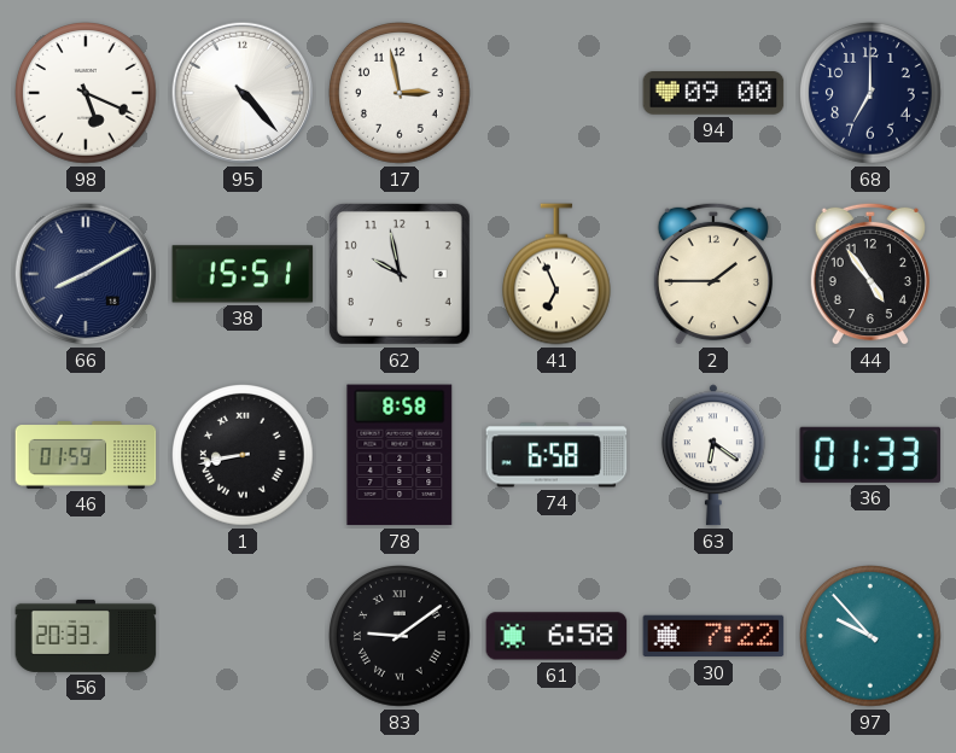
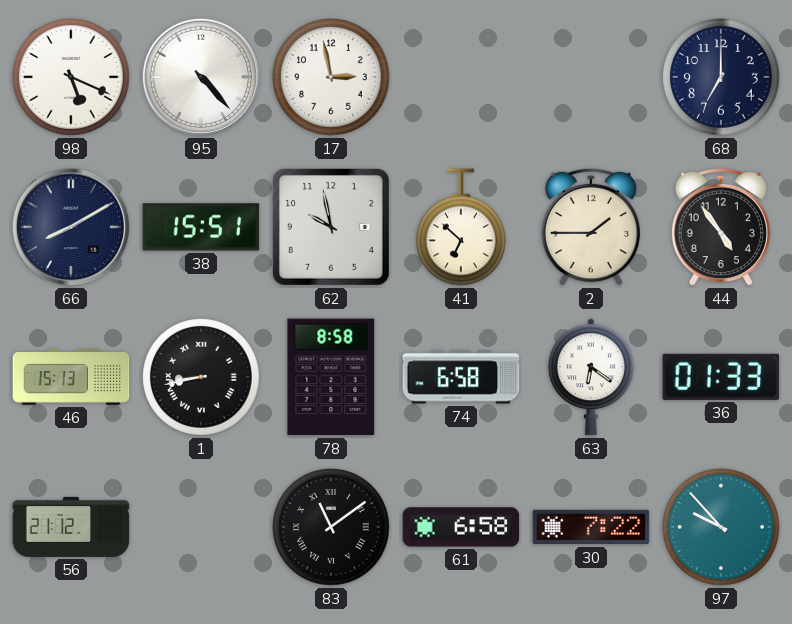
94: 09:00 -> none
41: 6:56 -> 6:52
46: 01:59 -> 15:13
56: 20:33 -> 21:12
83: 9:09 -> 11:09
